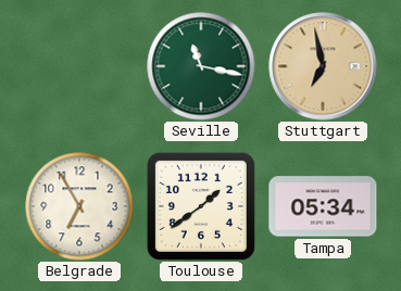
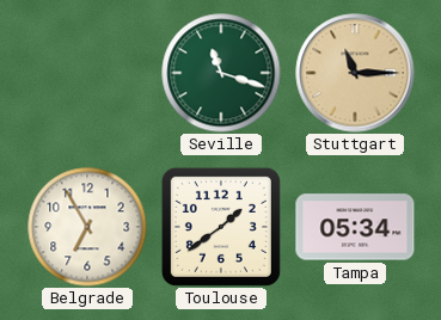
Seville: 11:17 -> 11:18
Stuttgart: 6:58 -> 11:15
